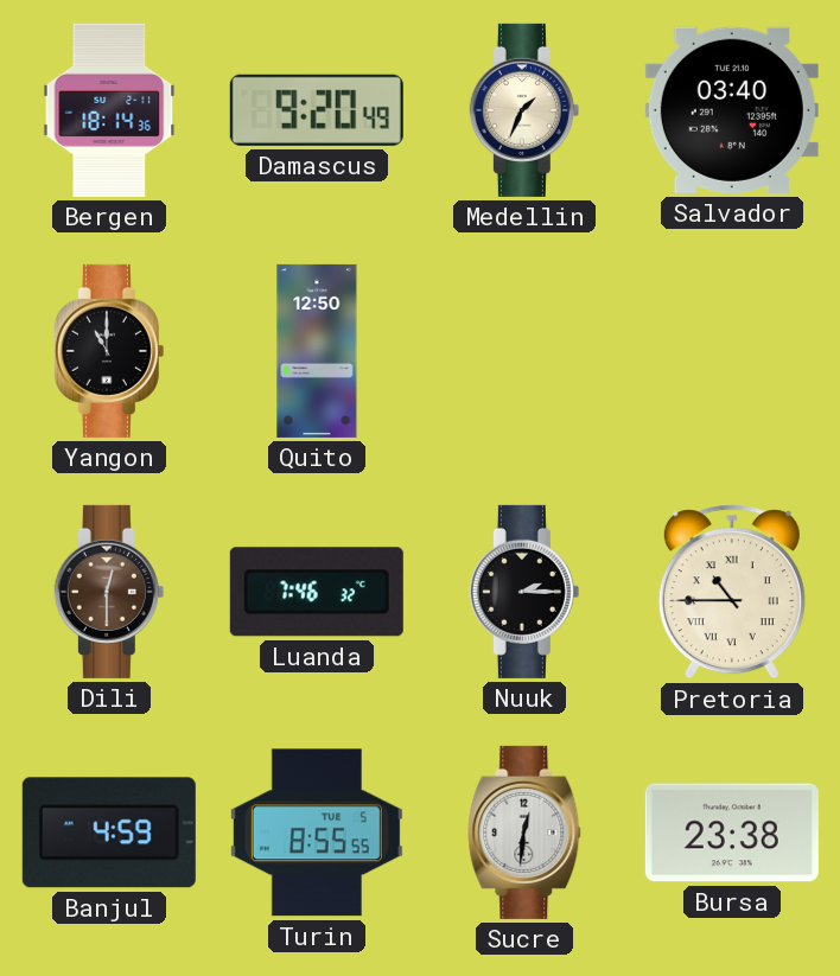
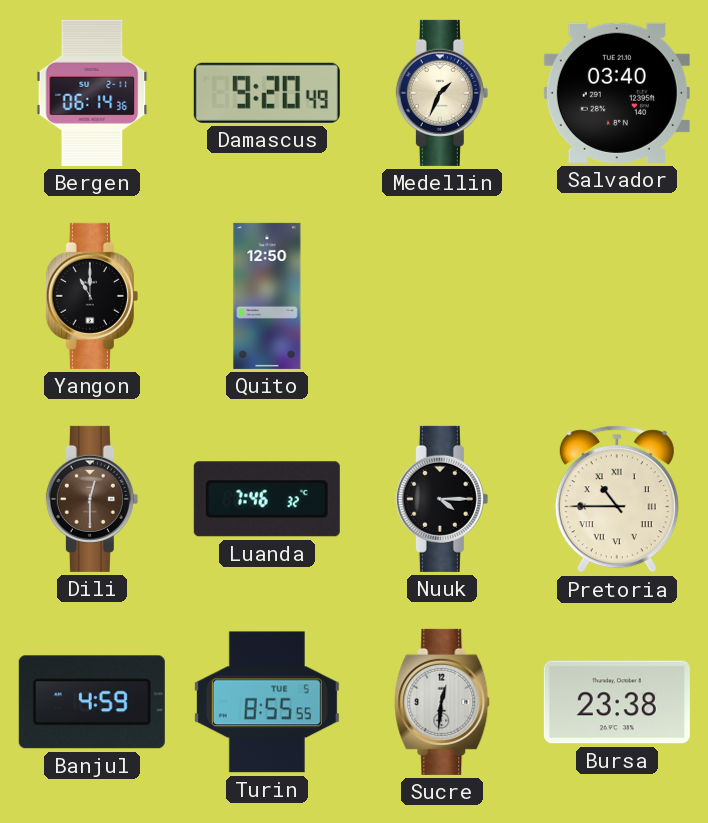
Bergen: 18:14 -> 06:14
Nuuk: 2:15 -> 4:15
